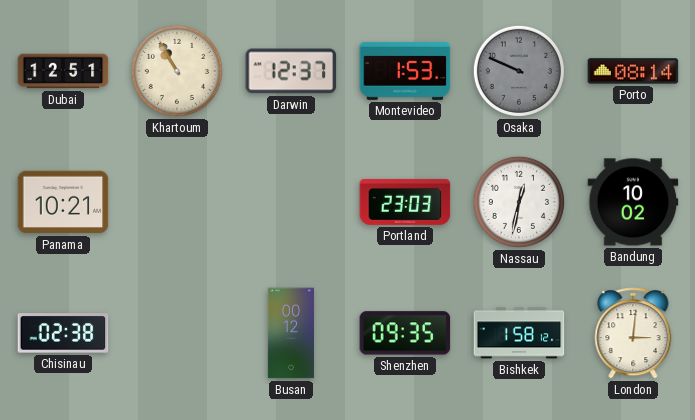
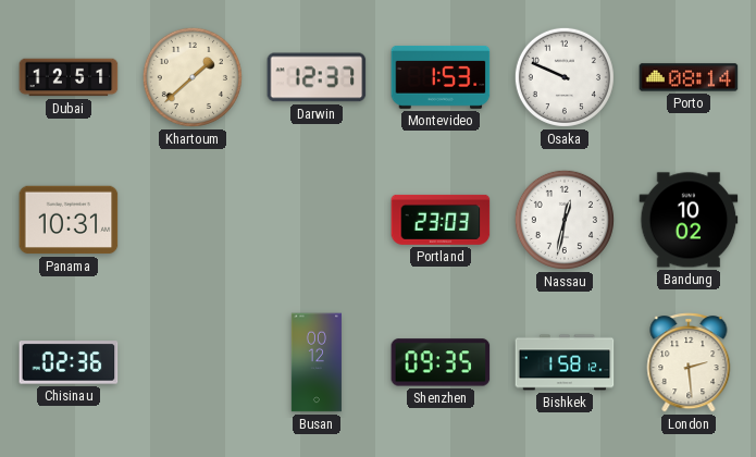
Khartoum: 10:55 -> 1:38
Osaka dial: grey -> white
Panama: 10:21 -> 10:31
Chisinau: 02:38 -> 02:36
London: 3:01 -> 2:29
